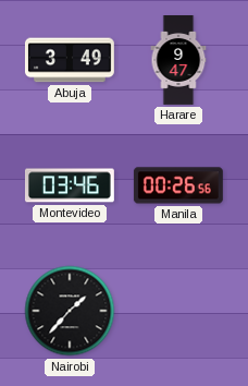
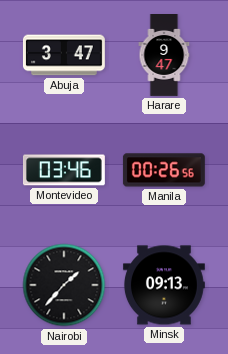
Abuja: 3:49 -> 3:47
Minsk: none -> 09:13
